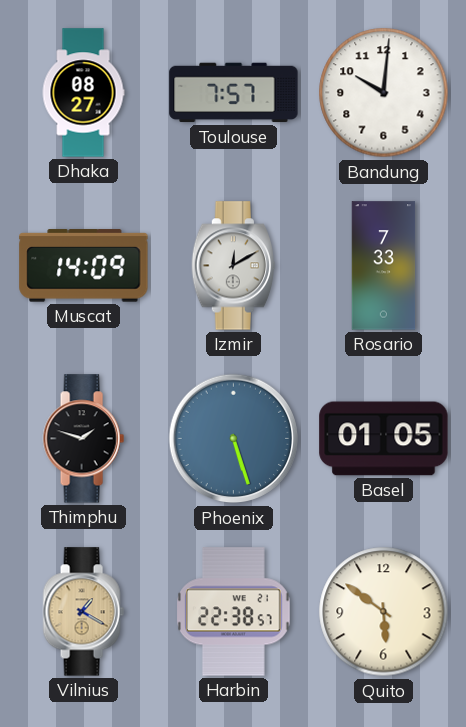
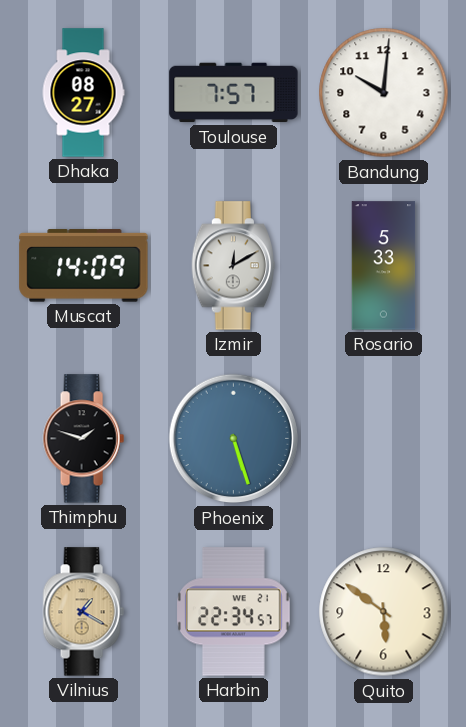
Rosario: 7:33 -> 5:33
Basel: 01:05 -> none
Harbin: 22:38 -> 22:34
